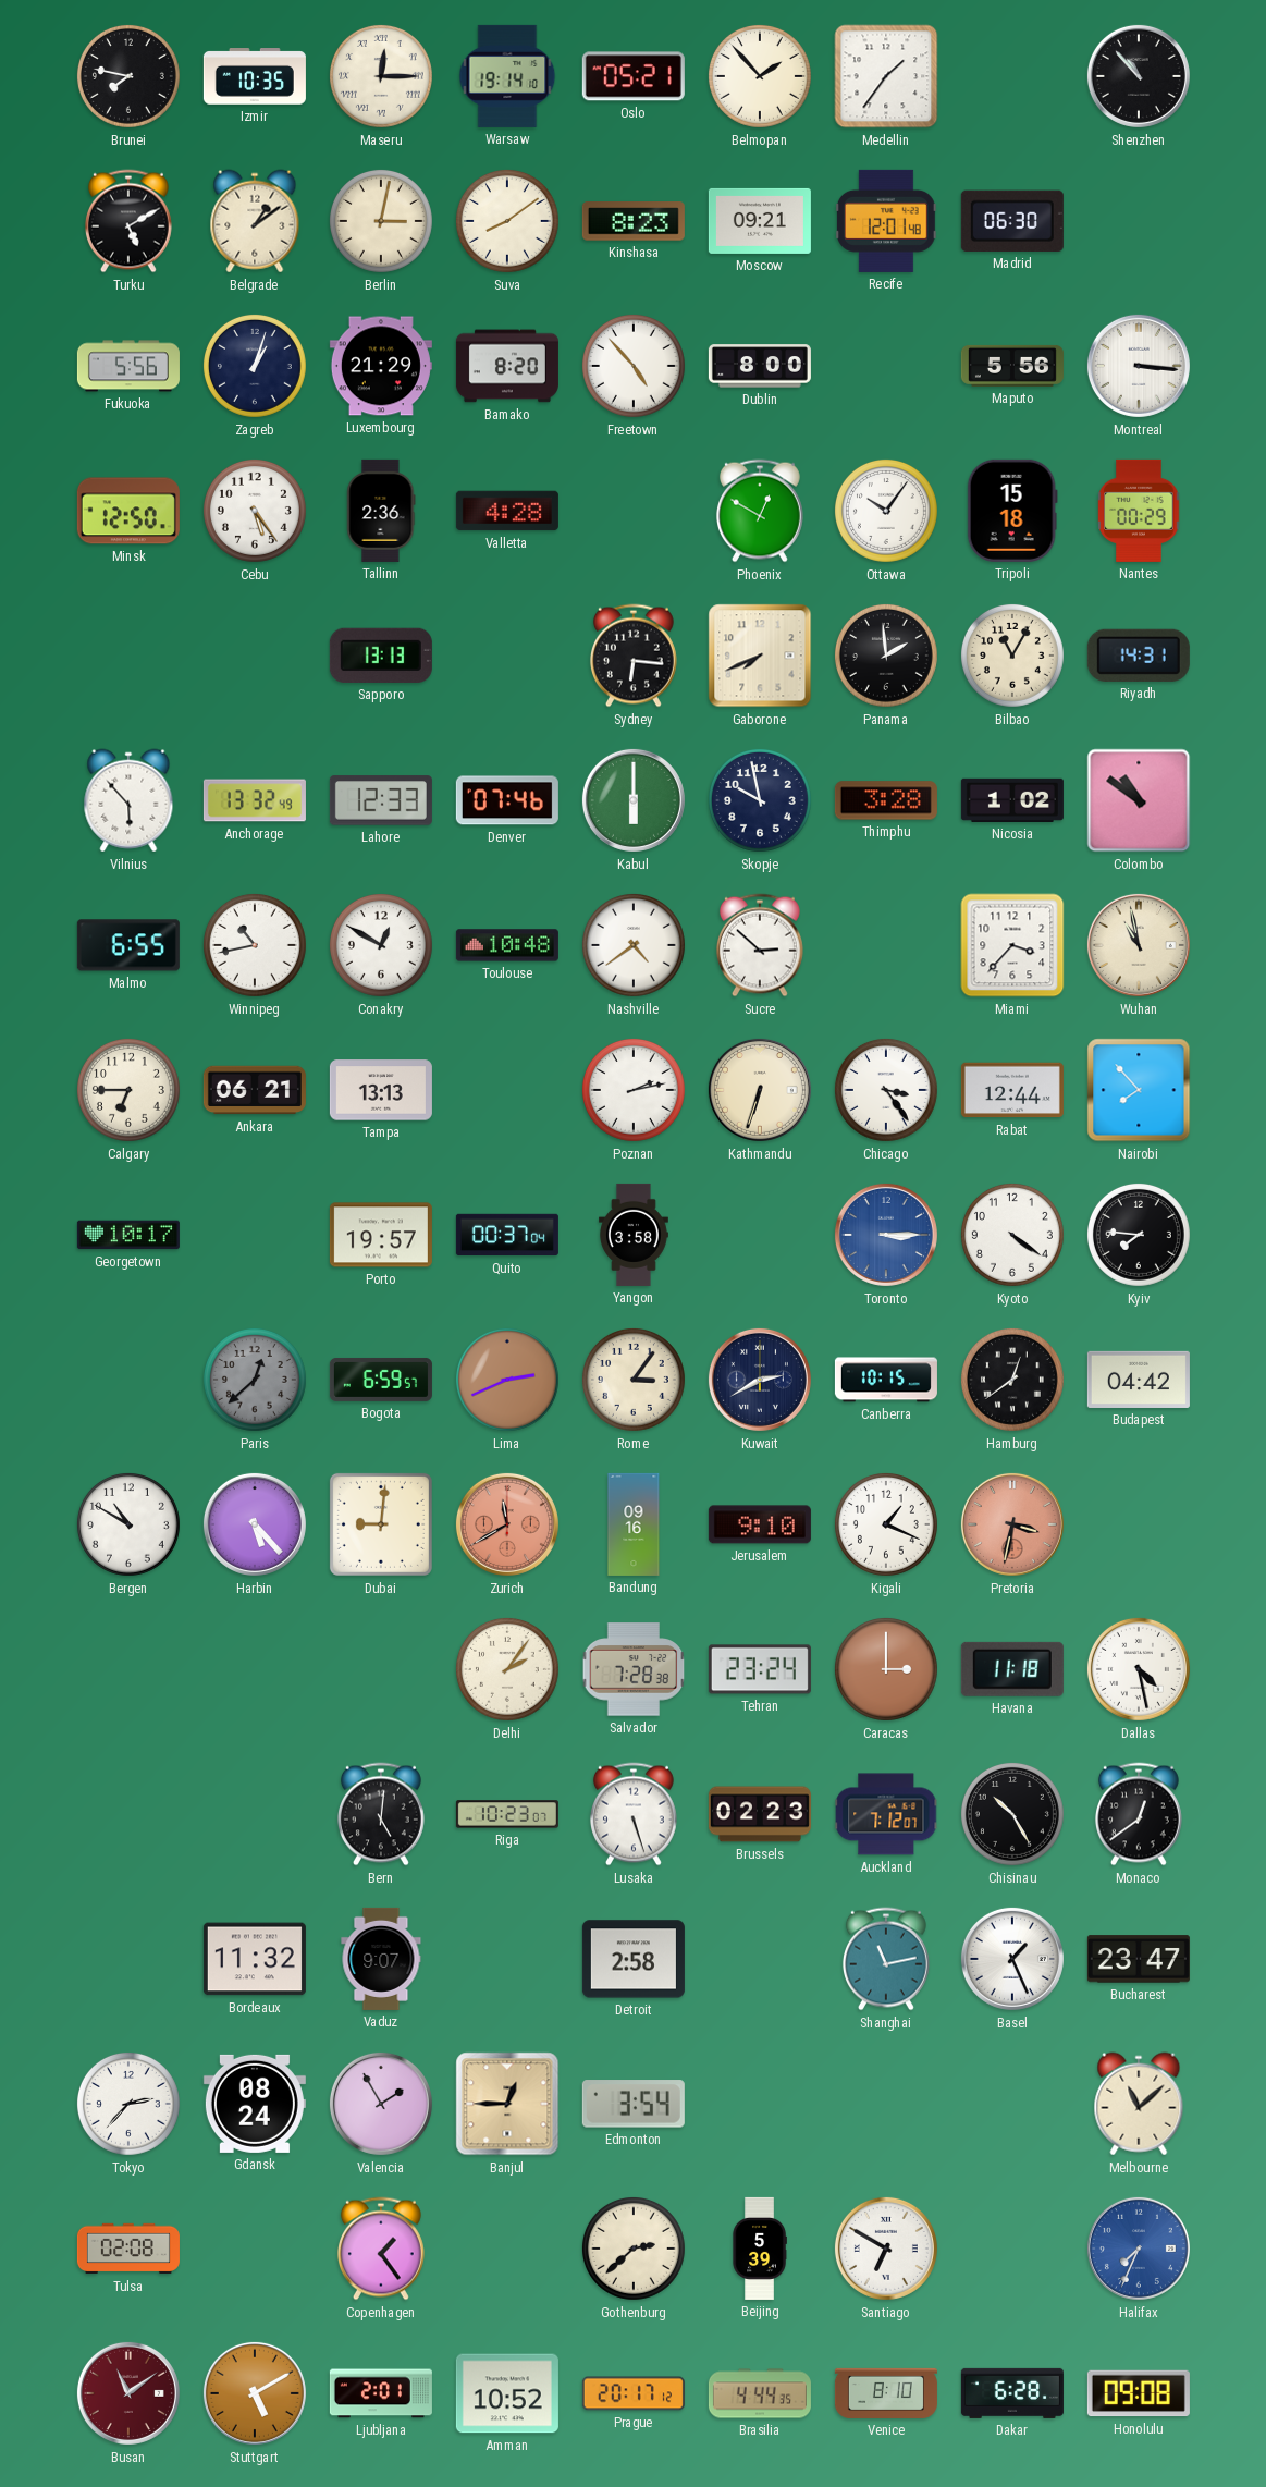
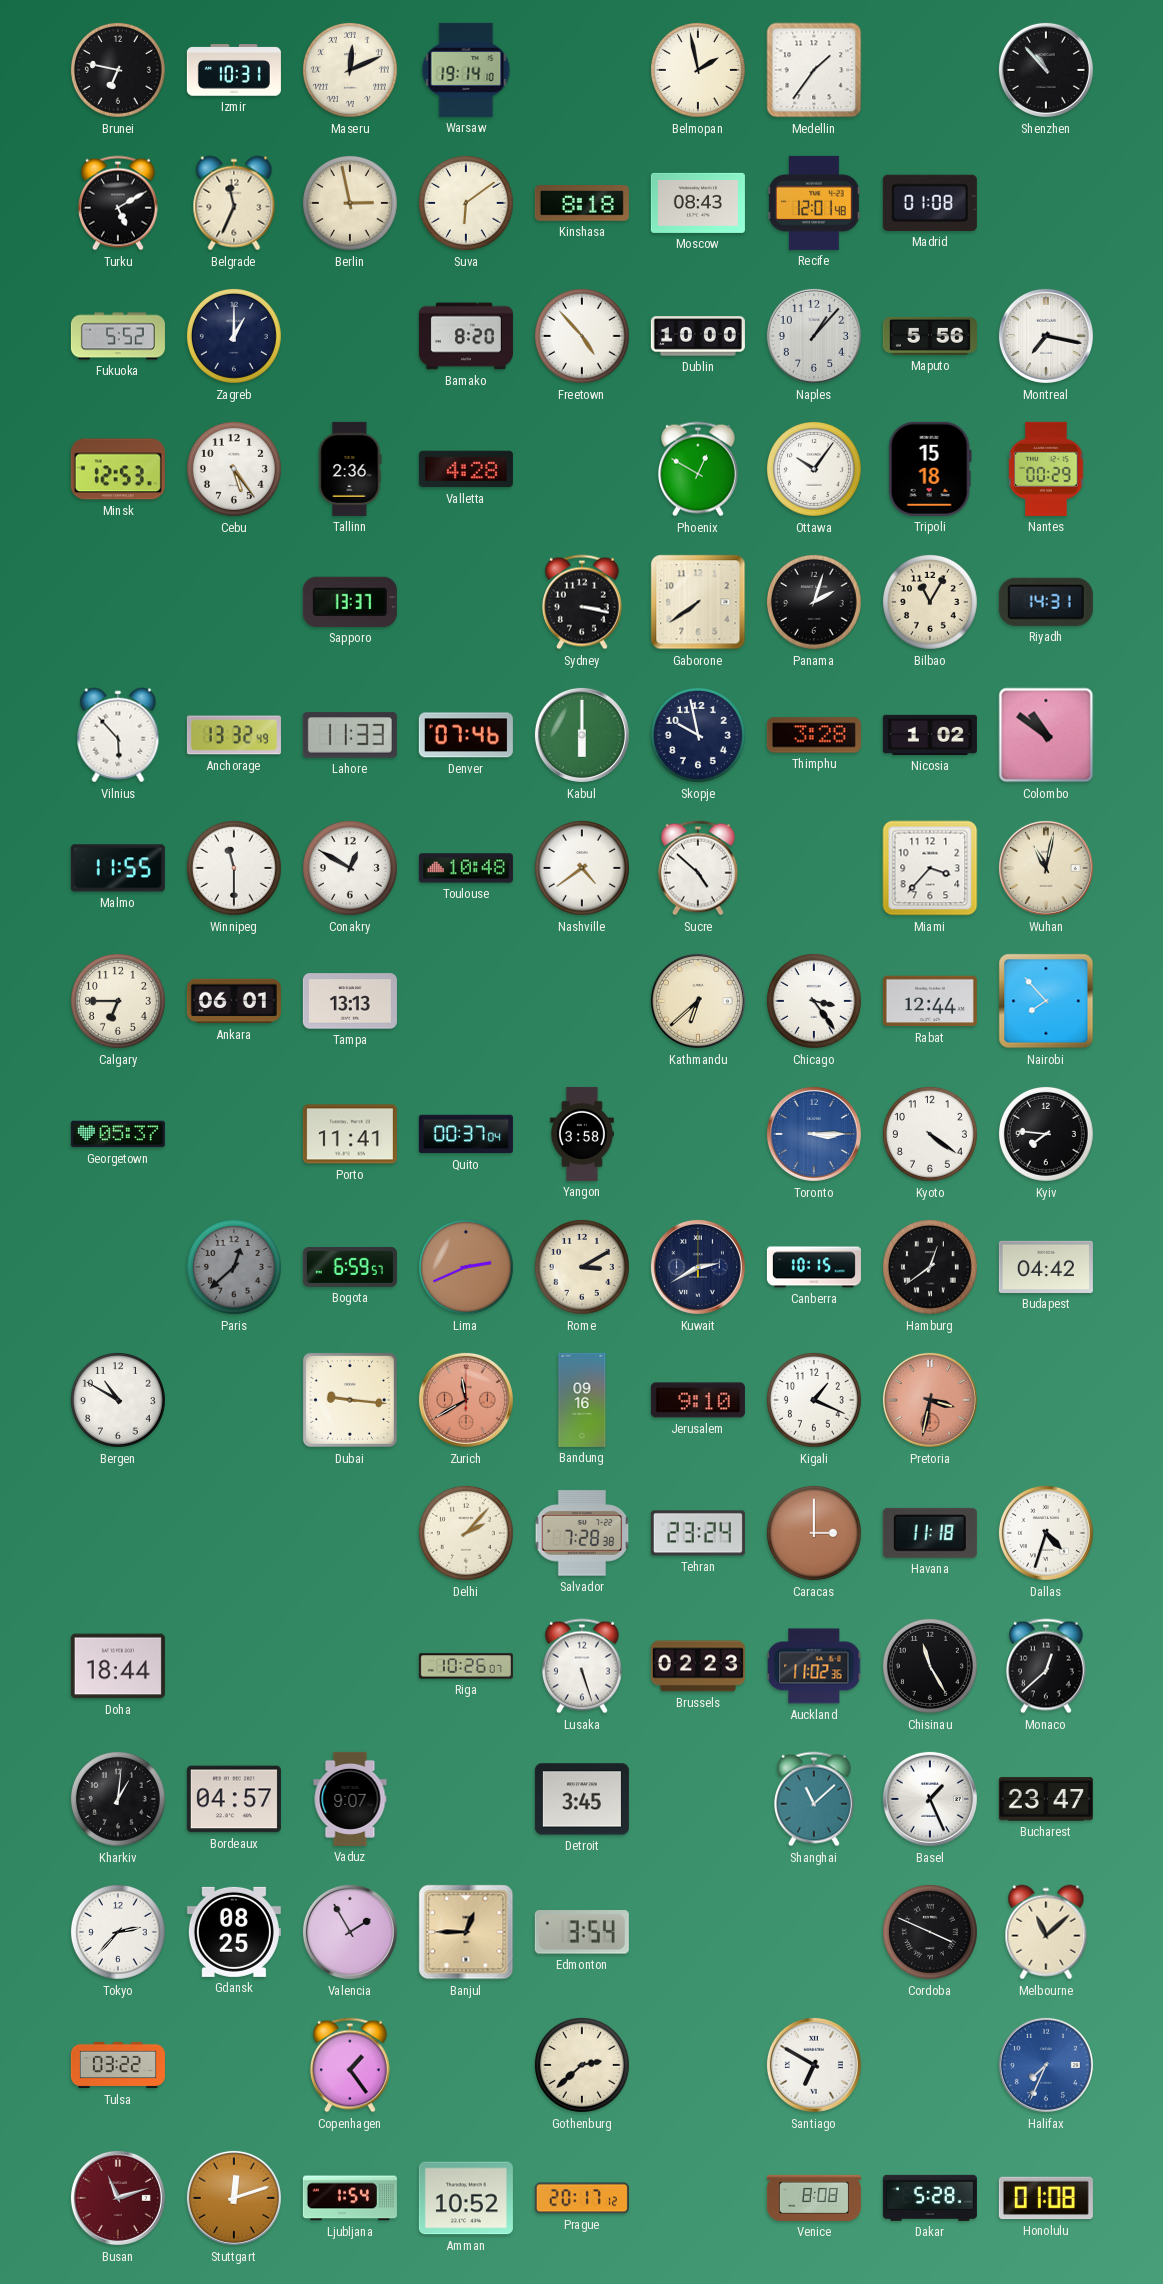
Brunei: 7:47 -> 6:47
Izmir: 10:35 -> 10:31
Maseru: 12:15 -> 12:11
Oslo: 05:21 -> none
Belmopan: 1:53 -> 1:58
Belgrade: 1:09 -> 11:34
Berlin: 3:02 -> 2:58
Suva: 8:09 -> 6:09
Kinshasa: 8:23 -> 8:18
Moscow: 09:21 -> 08:43
Madrid: 06:30 -> 01:08
Fukuoka: 5:56 -> 5:52
Zagreb: 1:03 -> 1:00
Luxembourg: 21:29 -> none
Dublin: 8:00 -> 10:00
Naples: none -> 1:07
Montreal: 3:16 -> 7:17
Minsk: 12:50 -> 12:53
Sapporo: 13:13 -> 13:37
Sydney: 6:16 -> 3:17
Gaborone: 7:41 -> 7:39
Panama: 1:59 -> 2:03
Lahore: 12:33 -> 11:33
Malmo: 6:55 -> 11:55
Winnipeg: 10:43 -> 11:30
Sucre: 2:52 -> 4:52
Wuhan: 10:58 -> 11:02
Ankara: 06:21 -> 06:01
Poznan: 2:13 -> none
Kathmandu: 6:33 -> 6:38
Georgetown: 10:17 -> 05:37
Porto: 19:57 -> 11:41
Rome: 3:06 -> 3:10
Harbin: 5:23 -> none
Dubai: 9:01 -> 9:16
Delhi: 2:06 -> 2:07
Dallas: 4:28 -> 4:33
Doha: none -> 18:44
Bern: 5:01 -> none
Riga: 10:23 -> 10:26
Auckland: 7:12 -> 11:02
Chisinau: 10:25 -> 11:25
Monaco: 12:39 -> 12:38
Kharkiv: none -> 1:01
Bordeaux: 11:32 -> 04:57
Detroit: 2:58 -> 3:45
Shanghai: 11:13 -> 11:08
Gdansk: 08:24 -> 08:25
Cordoba: none -> 3:49
Tulsa: 02:08 -> 03:22
Beijing: 5:39 -> none
Busan: 11:09 -> 11:12
Stuttgart: 5:10 -> 12:12
Ljubljana: 2:01 -> 1:54
Brasilia: 4:44 -> none
Venice: 8:10 -> 8:08
Dakar: 6:28 -> 5:28
Honolulu: 09:08 -> 01:08
